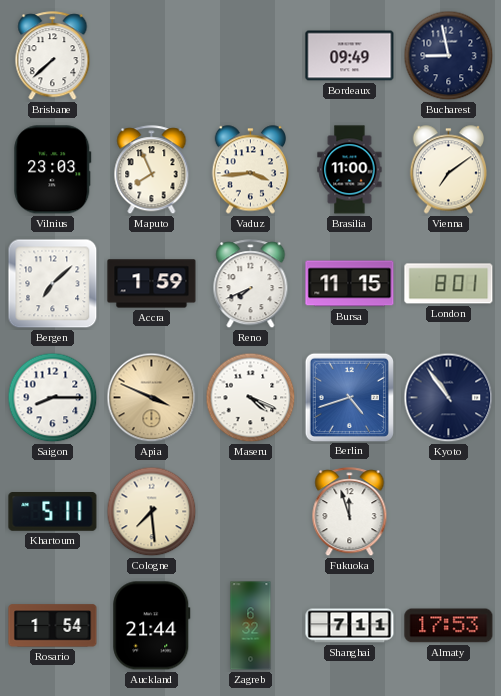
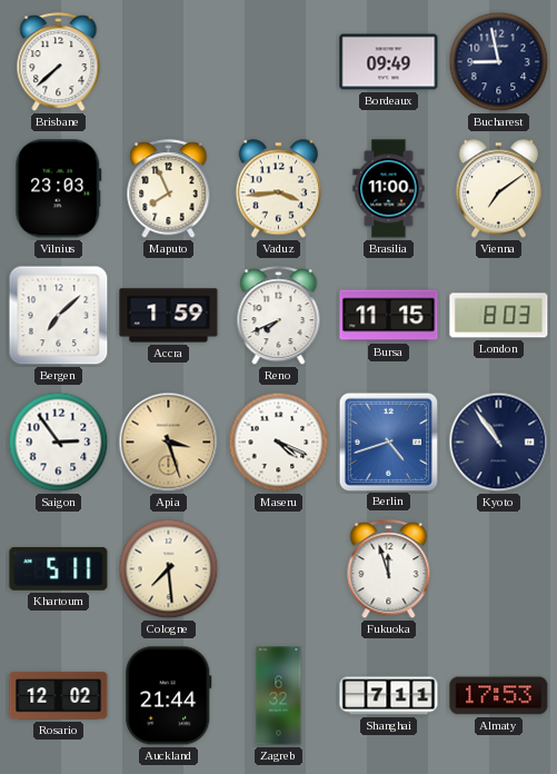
London: 8:01 -> 8:03
Saigon: 8:15 -> 2:54
Apia: 3:49 -> 3:27
Rosario: 1:54 -> 12:02
